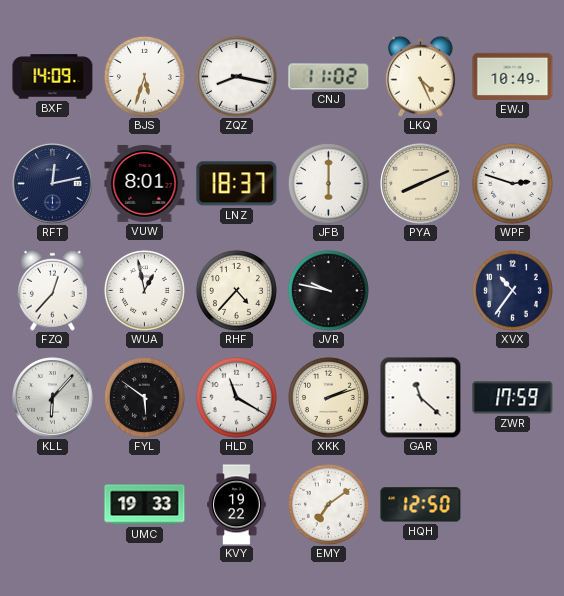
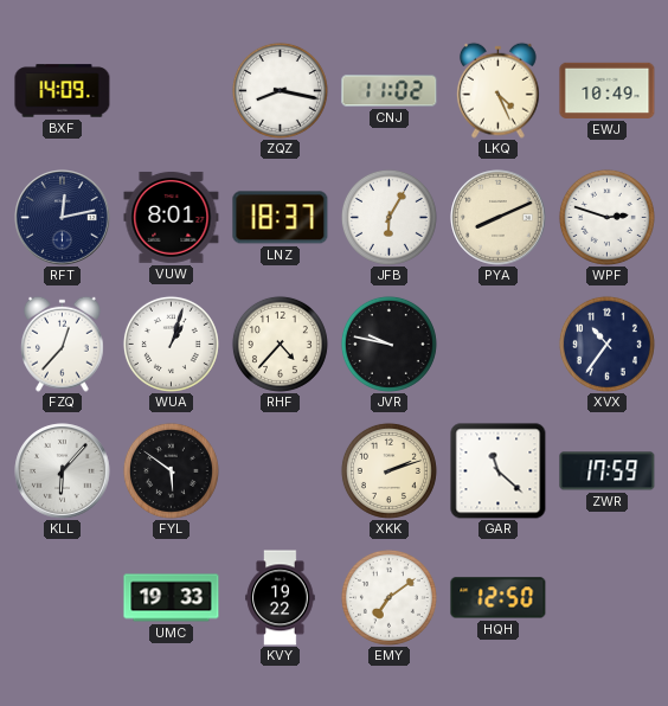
BJS: 5:33 -> none
JFB: 6:00 -> 6:05
WUA: 12:58 -> 1:03
HLD: 11:20 -> none
